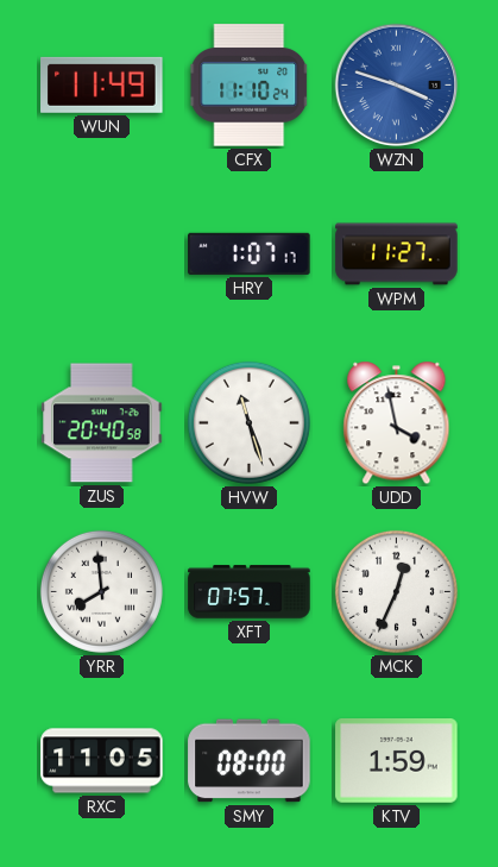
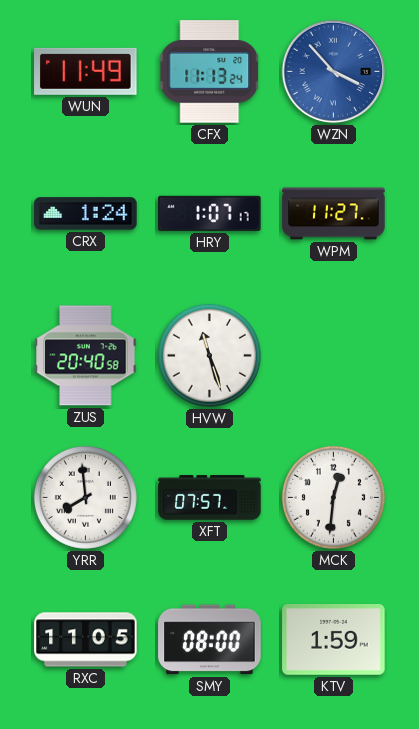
CFX: 11:10 -> 11:13
WZN: 3:48 -> 3:53
CRX: none -> 1:24
UDD: 3:58 -> none
MCK: 12:34 -> 12:31
